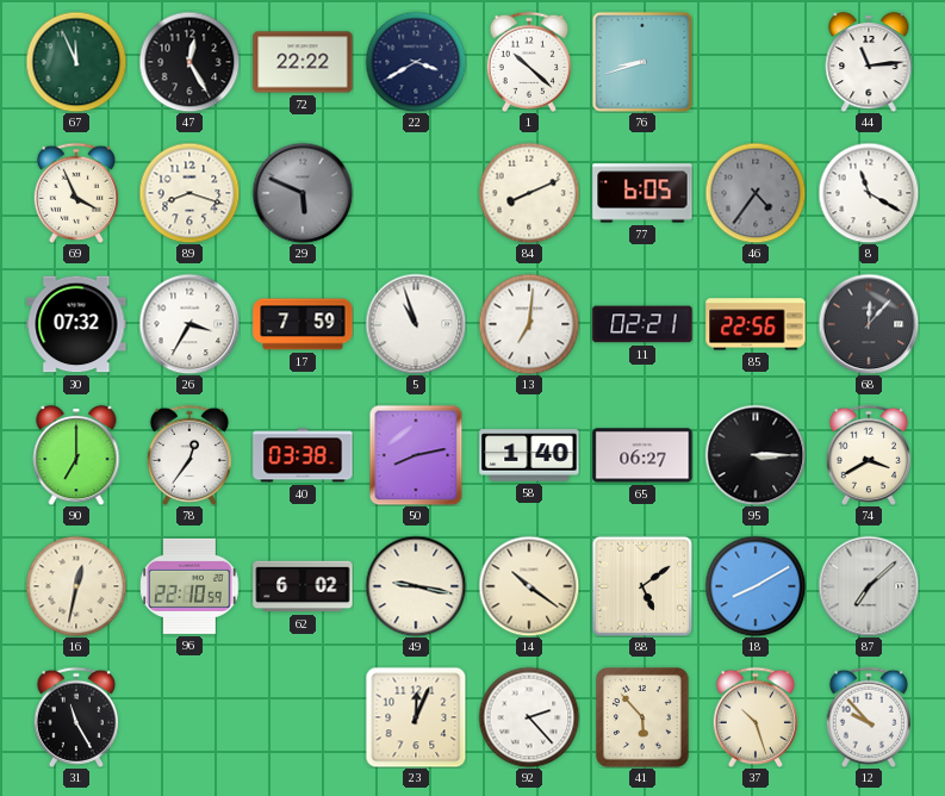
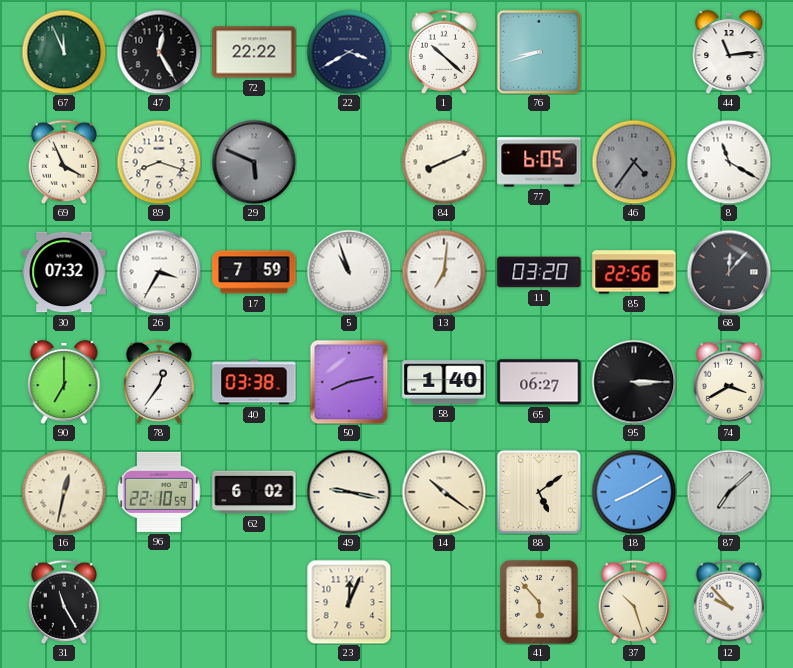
11: 02:21 -> 03:20
92: 2:23 -> none
